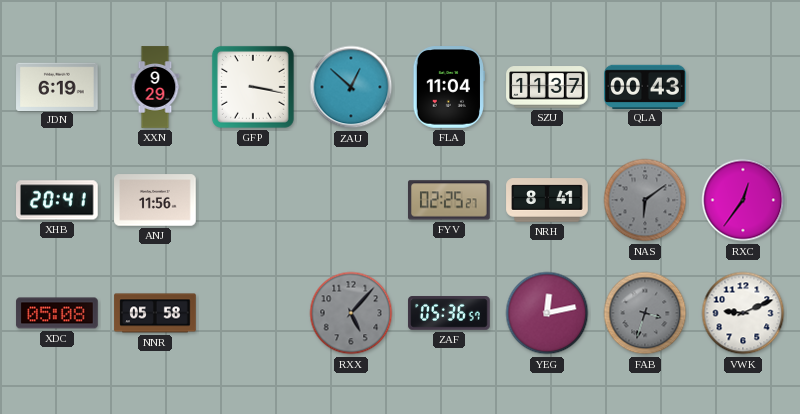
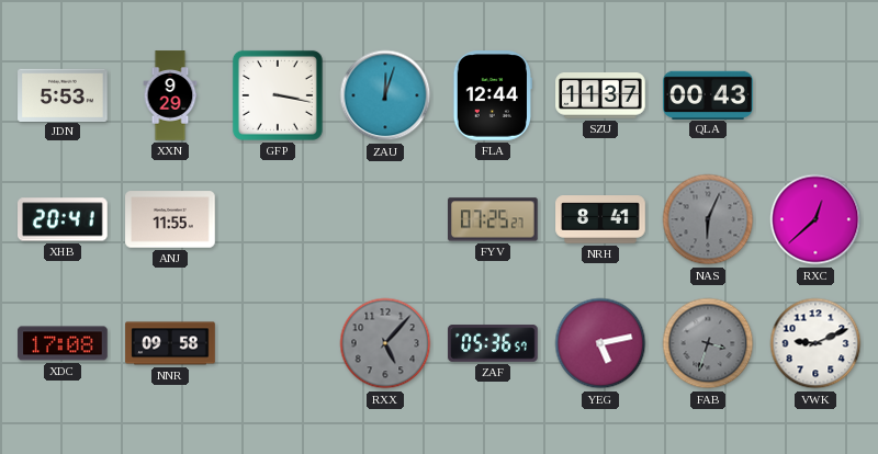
JDN: 6:19 -> 5:53
ZAU: 12:52 -> 12:03
FLA: 11:04 -> 12:44
ANJ: 11:56 -> 11:55
FYV: 02:25 -> 07:25
NAS: 6:09 -> 6:04
RXC: 12:36 -> 12:38
XDC: 05:08 -> 17:08
NNR: 05:58 -> 09:58
YEG: 12:13 -> 5:13
